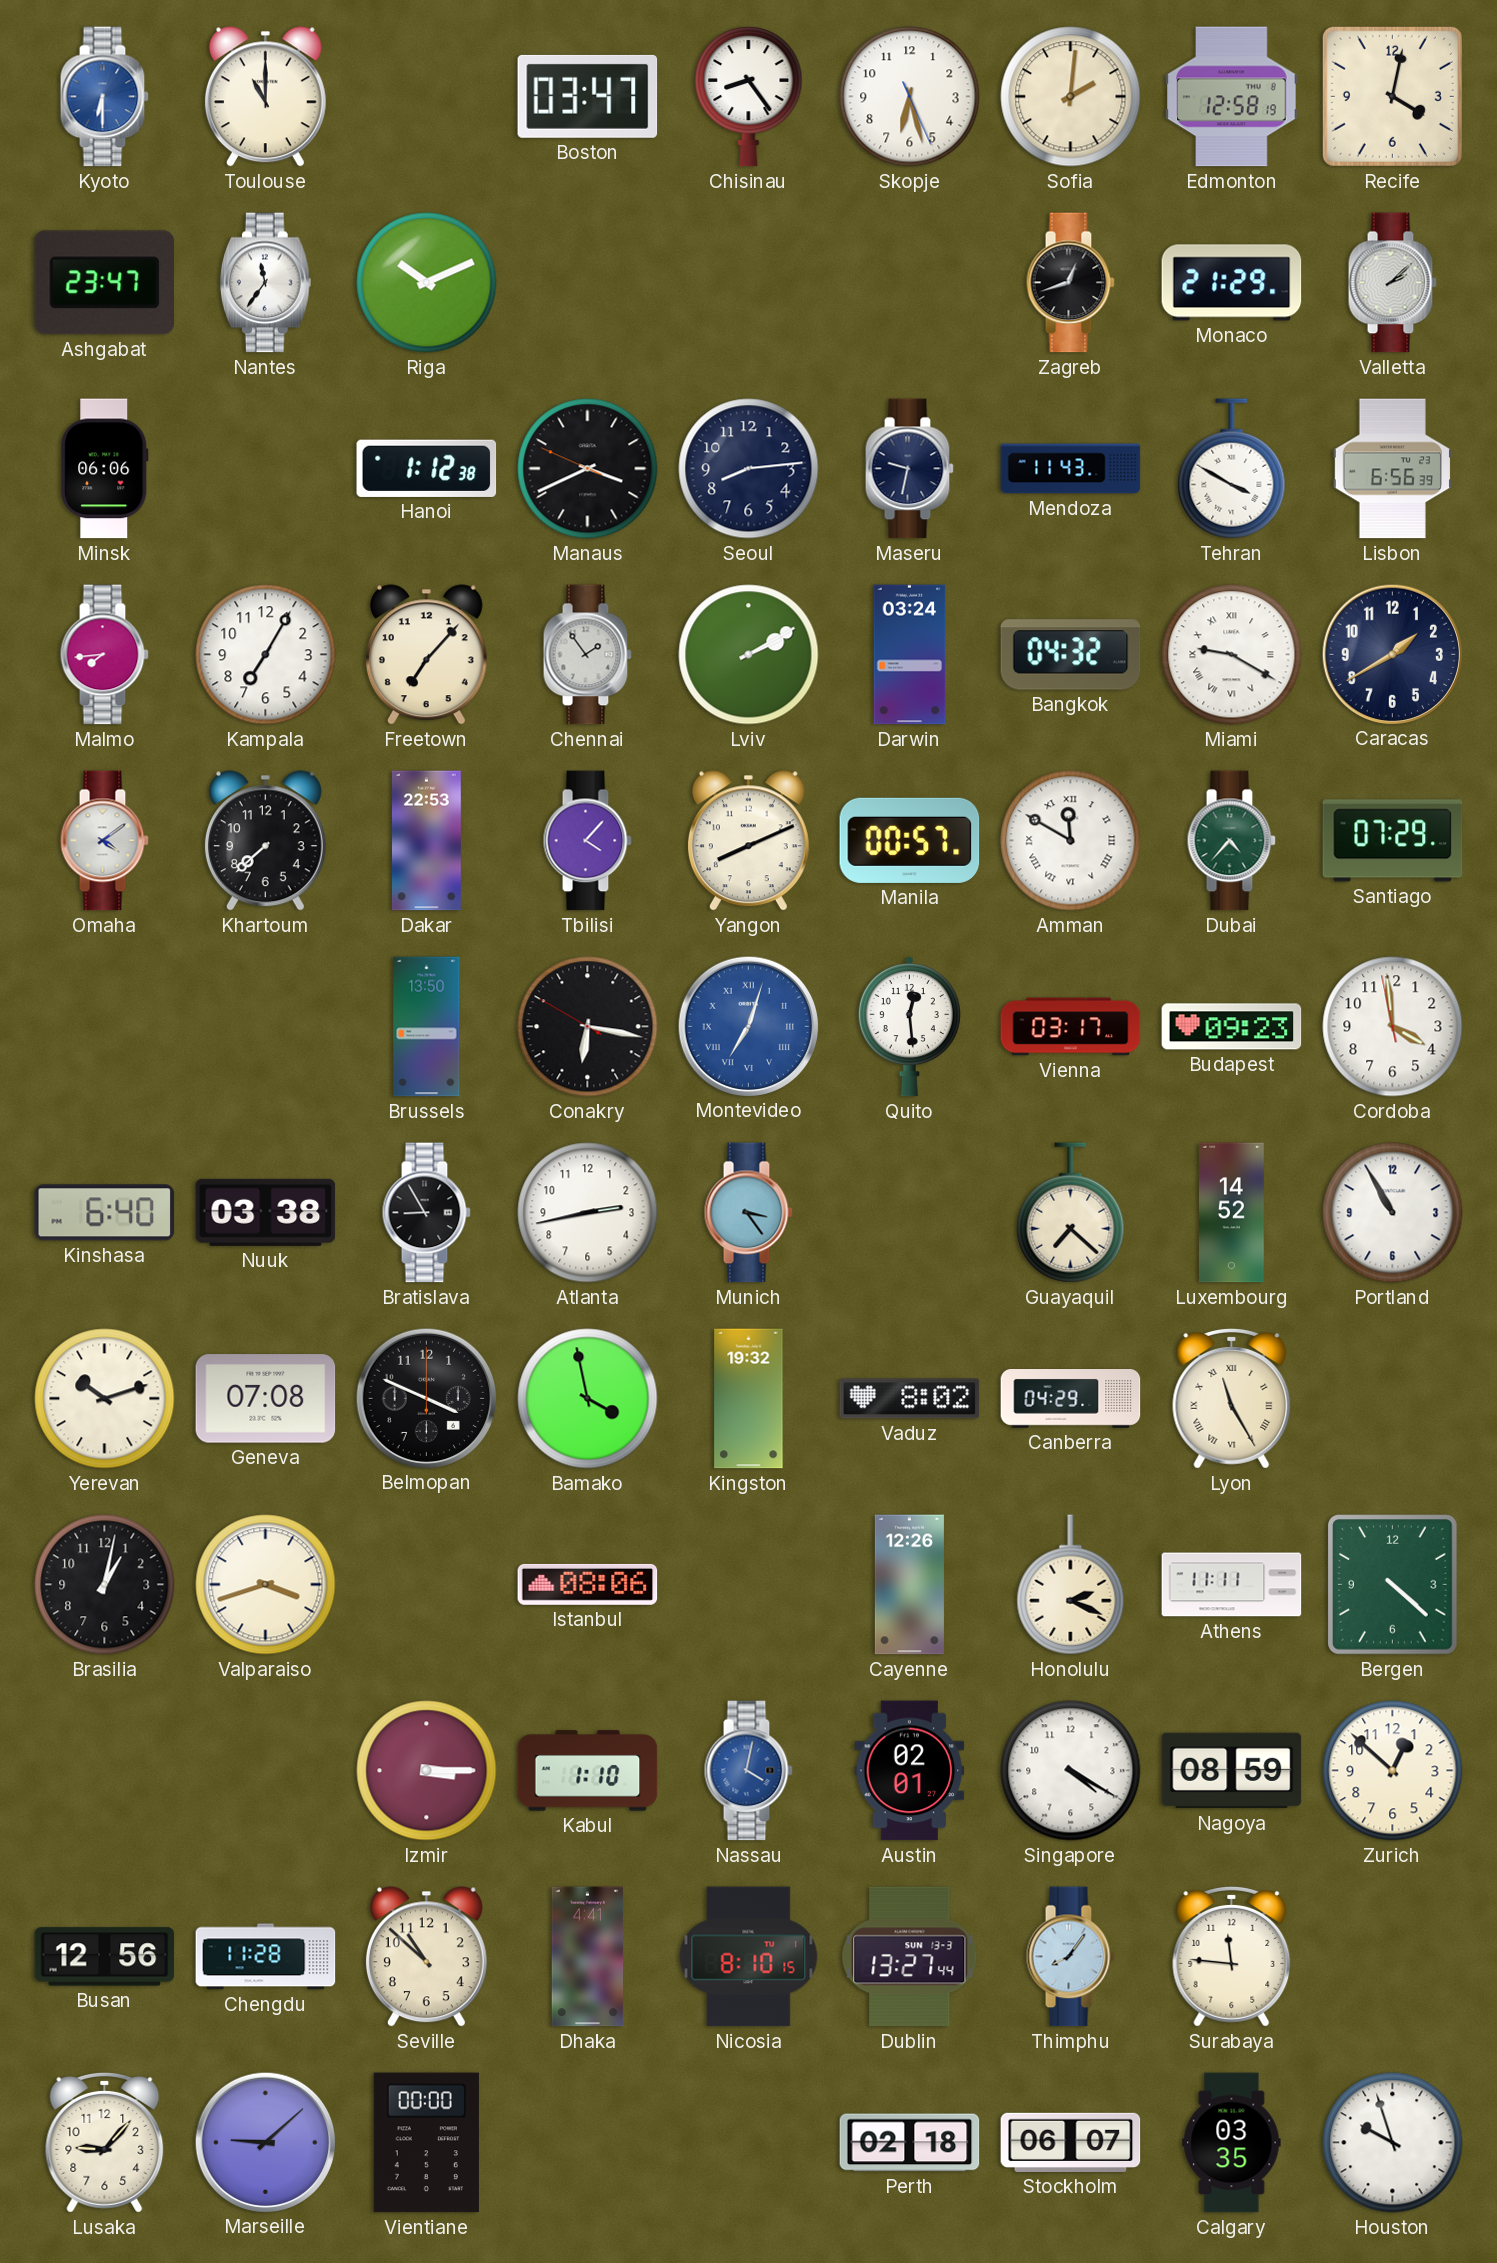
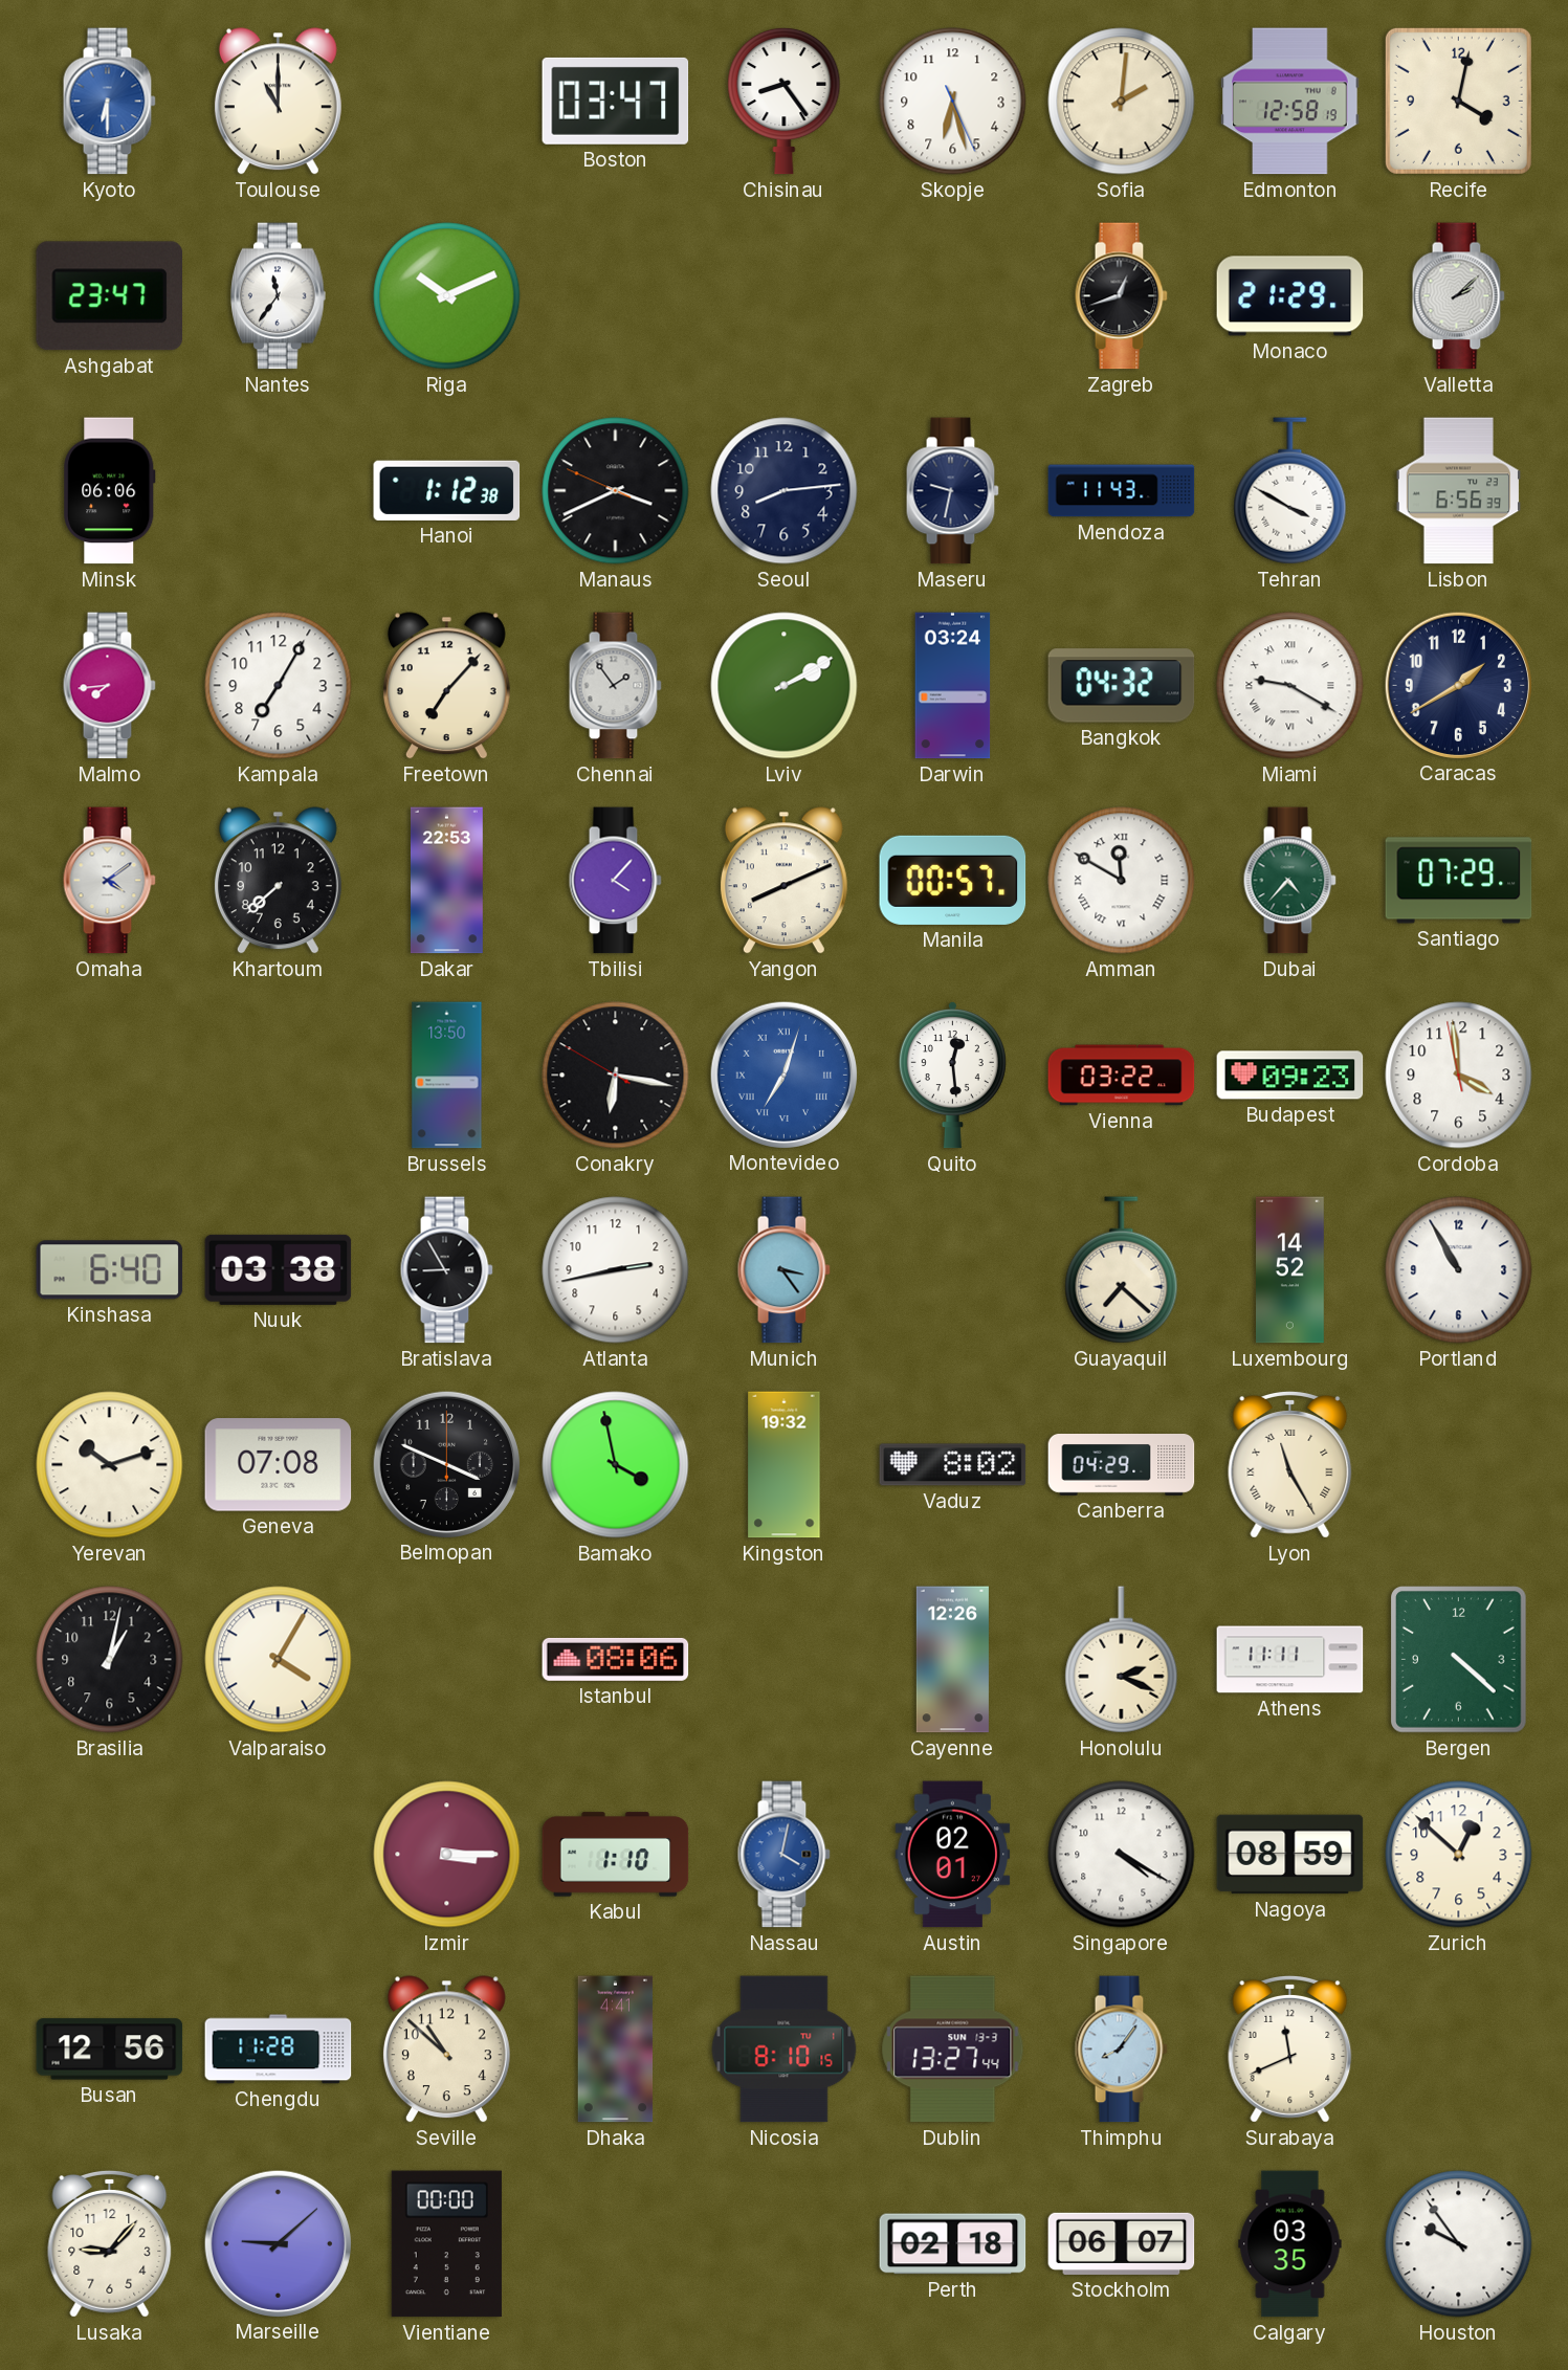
Vienna: 03:17 -> 03:22
Valparaiso: 3:42 -> 4:05
Surabaya: 11:46 -> 11:41
Houston: 9:57 -> 9:54
